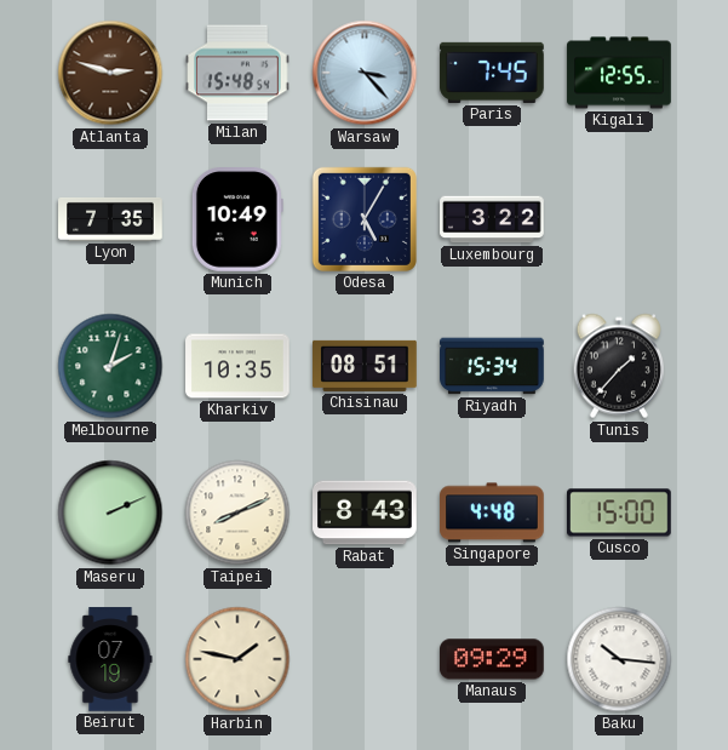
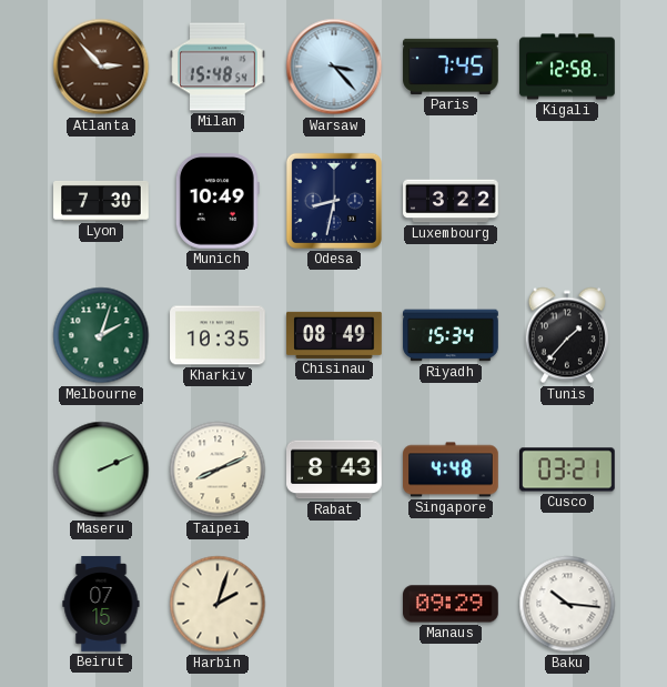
Atlanta: 2:48 -> 2:53
Kigali: 12:55 -> 12:58
Lyon: 7:35 -> 7:30
Odesa: 5:05 -> 8:32
Chisinau: 08:51 -> 08:49
Cusco: 15:00 -> 03:21
Beirut: 07:19 -> 07:15
Harbin: 1:47 -> 2:03
